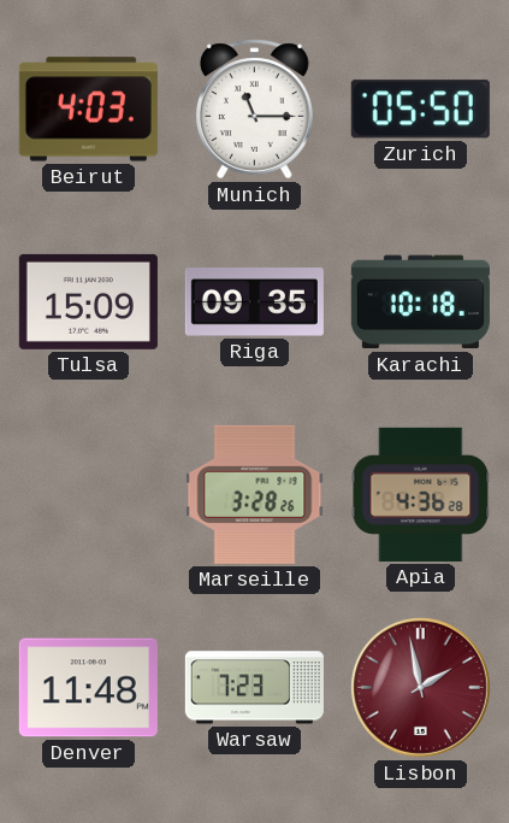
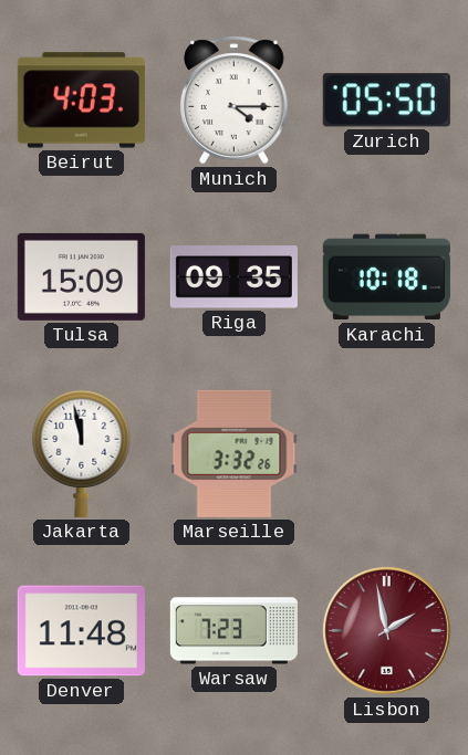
Munich: 11:15 -> 4:15
Jakarta: none -> 11:58
Marseille: 3:28 -> 3:32
Apia: 4:36 -> none
